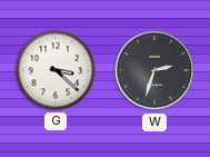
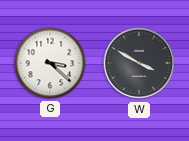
W: 2:33 -> 3:50
